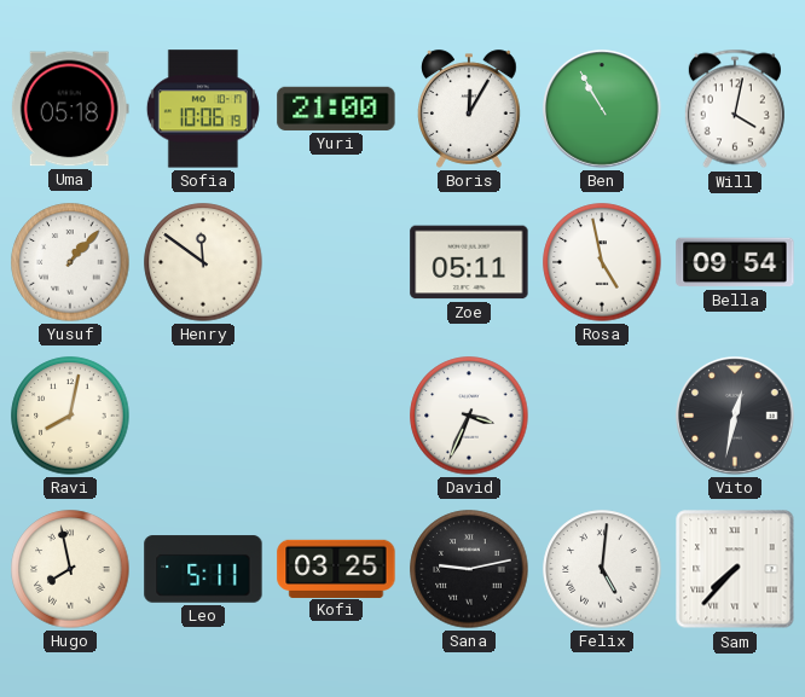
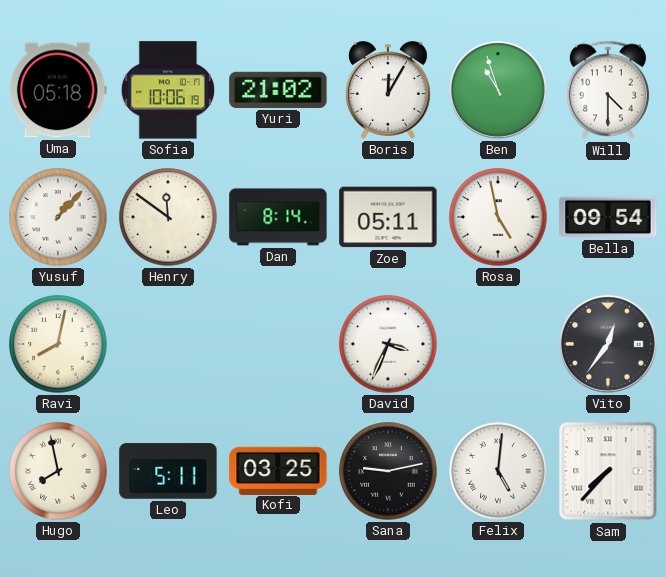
Yuri: 21:00 -> 21:02
Ben: 10:55 -> 10:57
Will: 4:02 -> 4:30
Dan: none -> 8:14
Vito: 12:32 -> 12:36
